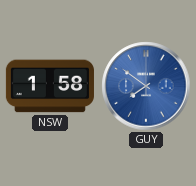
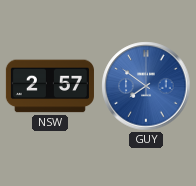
NSW: 1:58 -> 2:57
